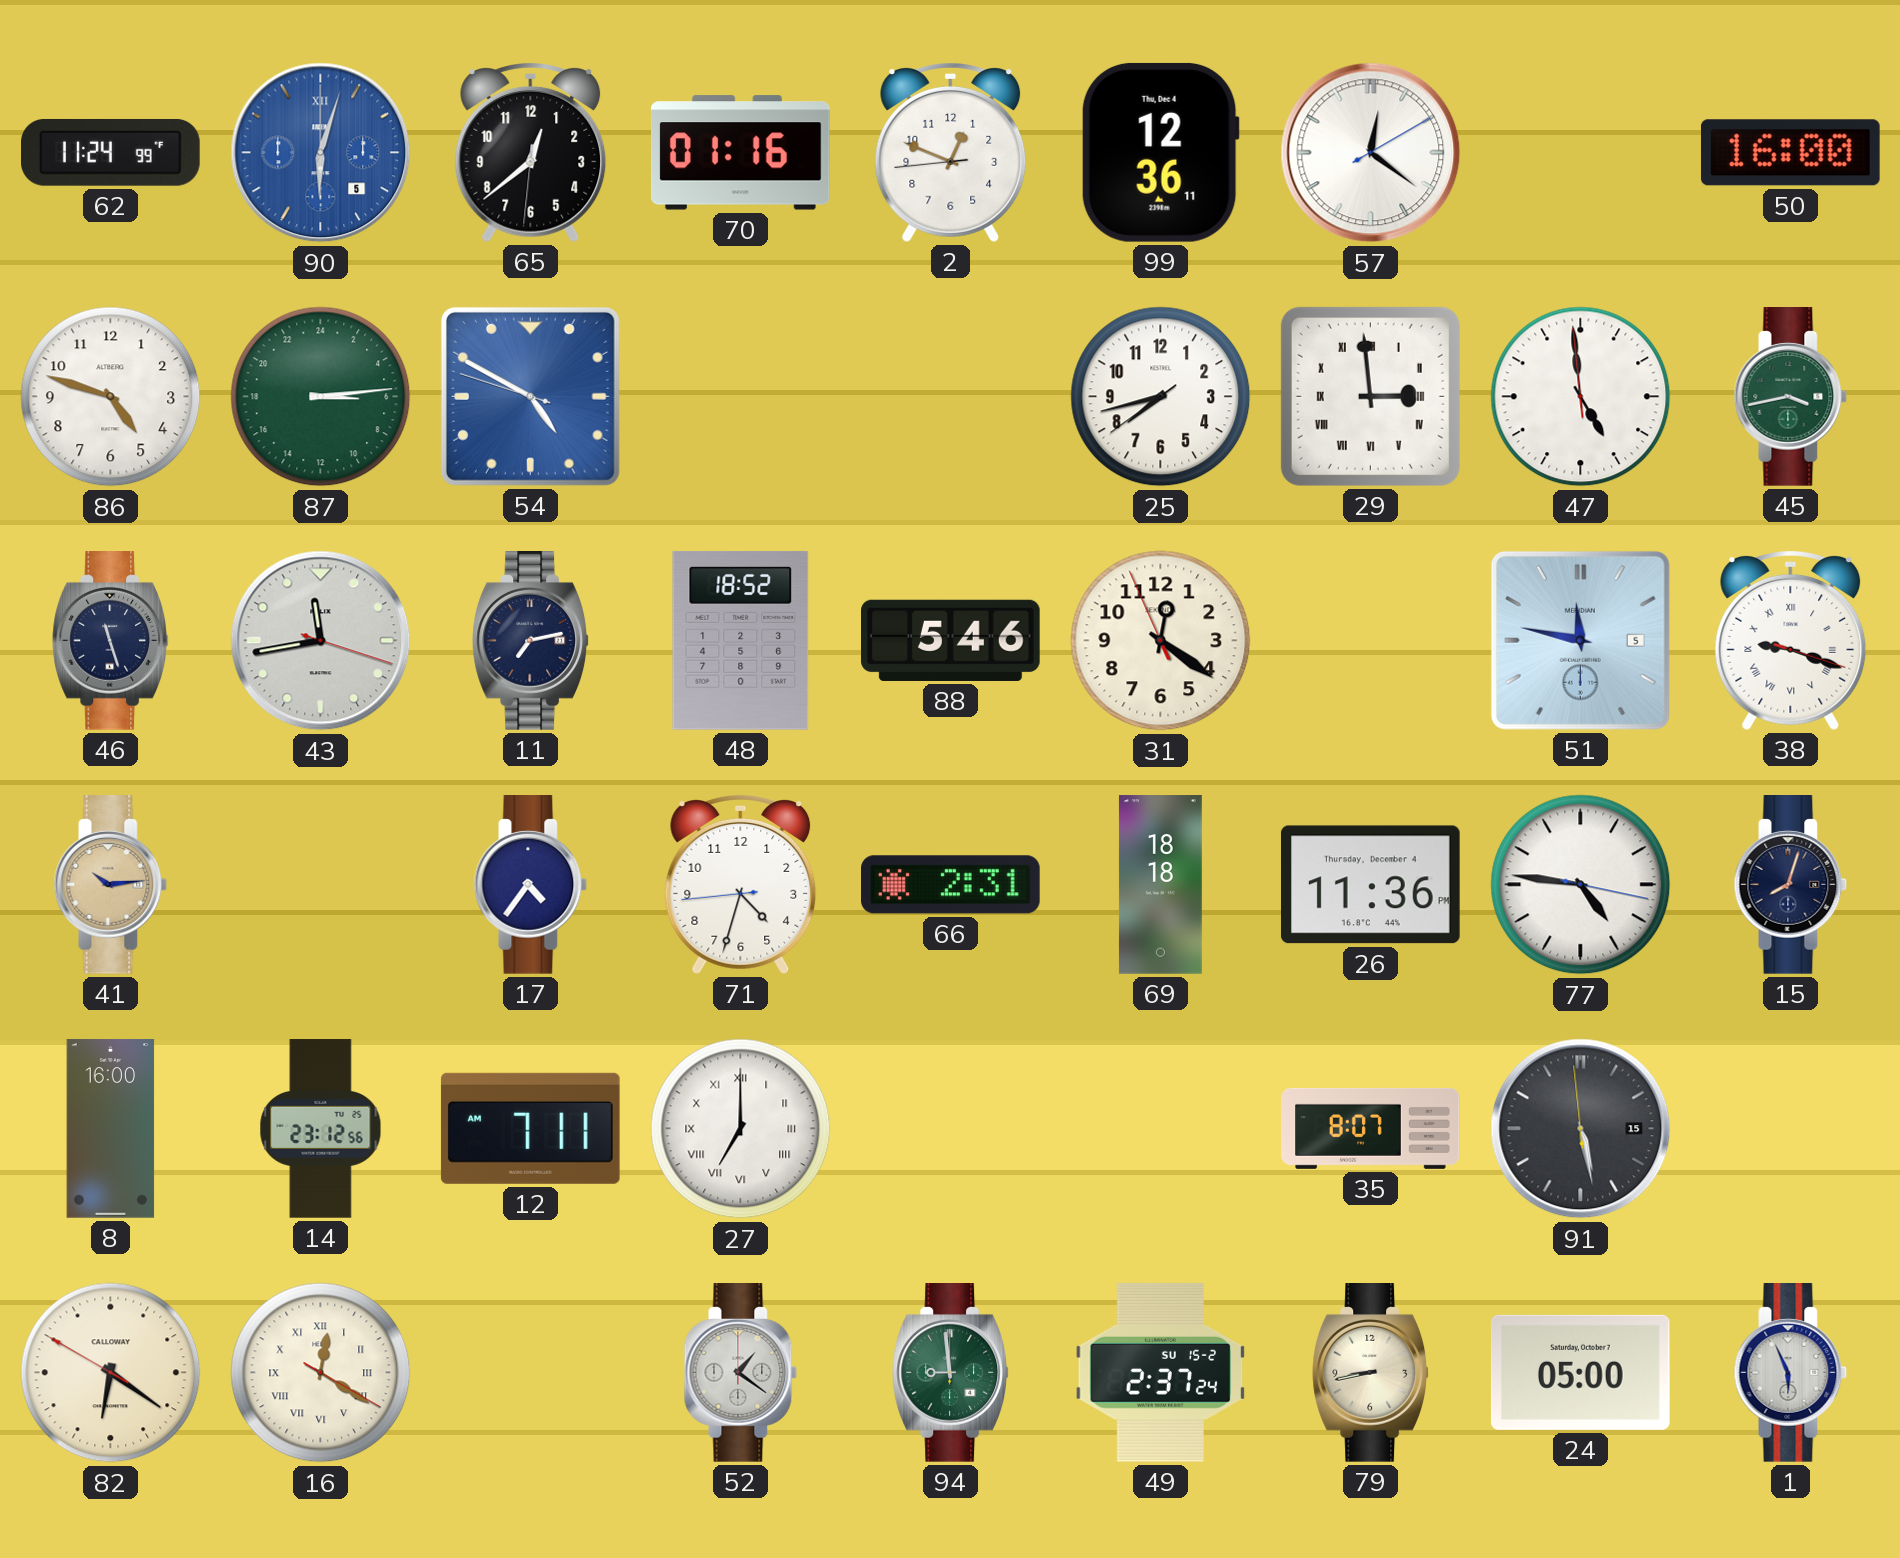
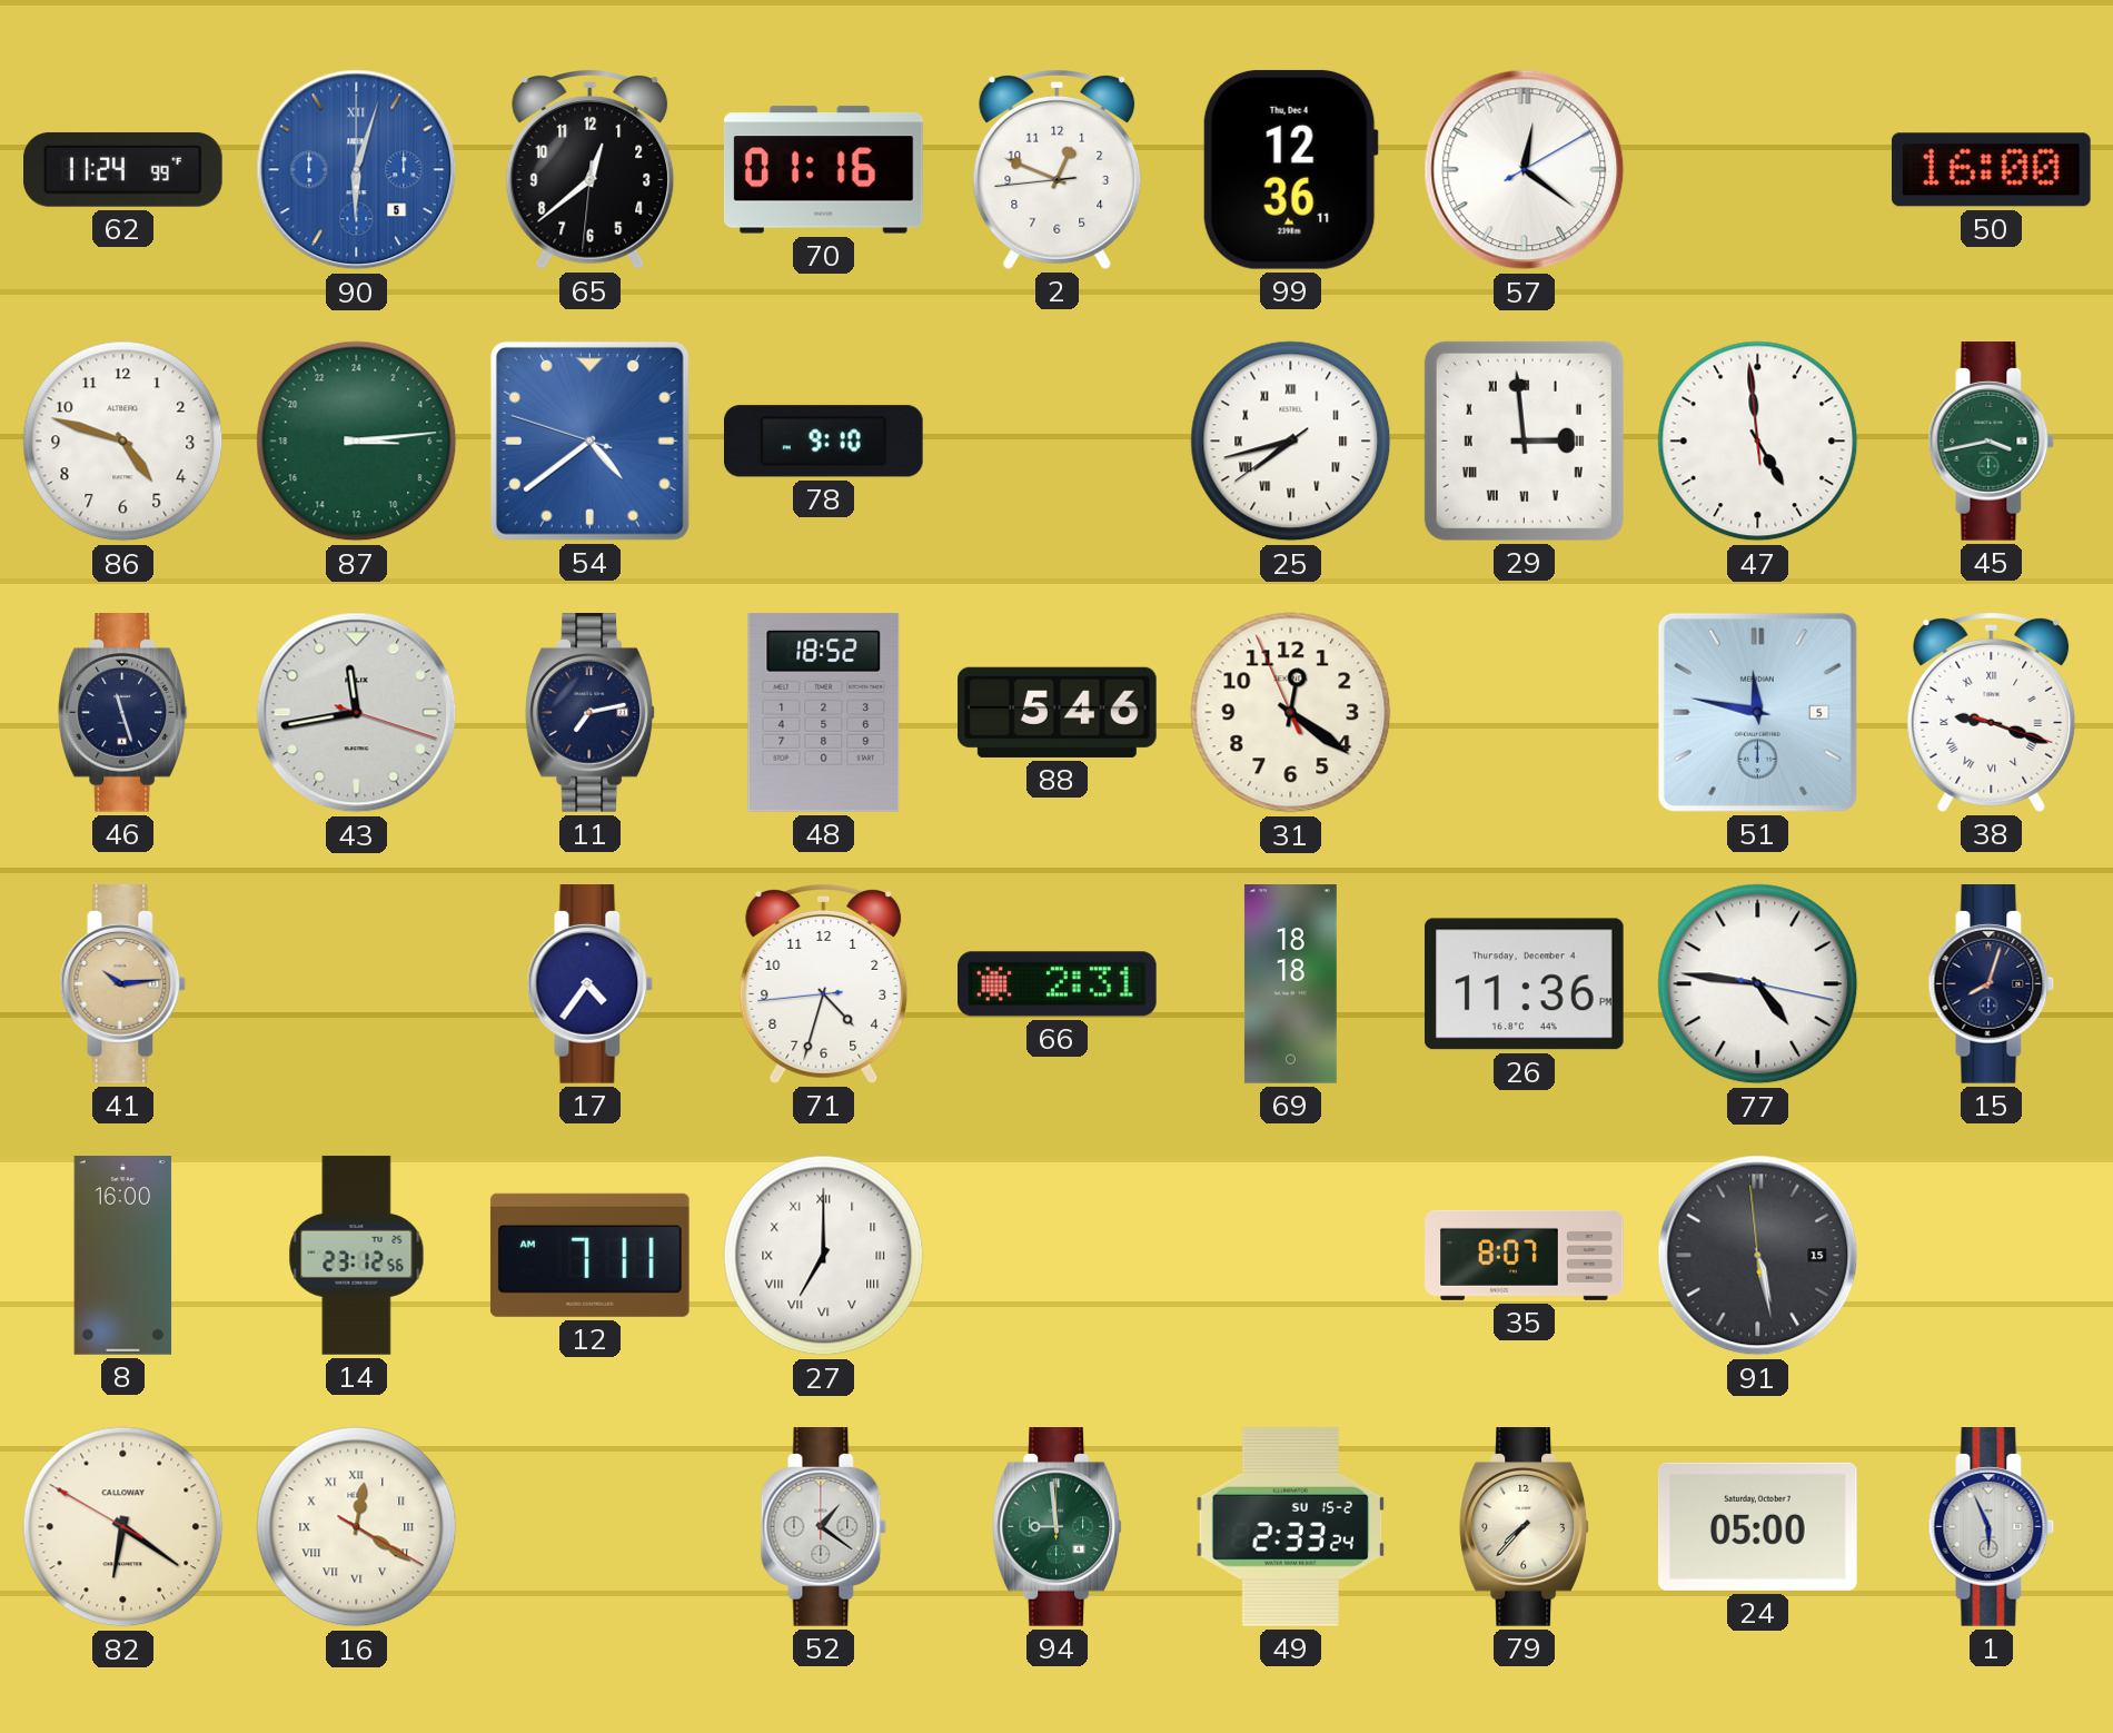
54: 4:49 -> 4:38
78: none -> 9:10
25 numerals: Arabic -> Roman
49: 2:37 -> 2:33
79: 8:43 -> 7:37
